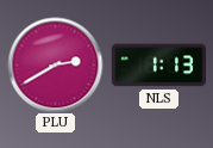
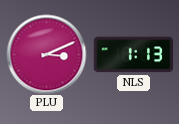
PLU: 2:40 -> 3:11
